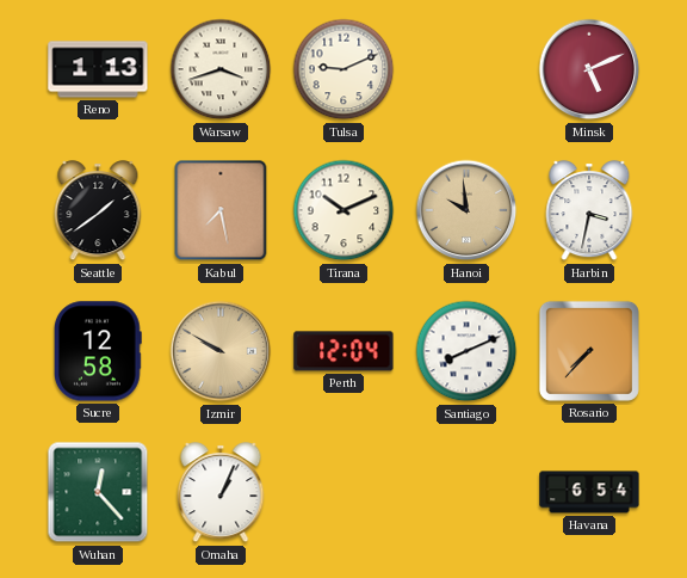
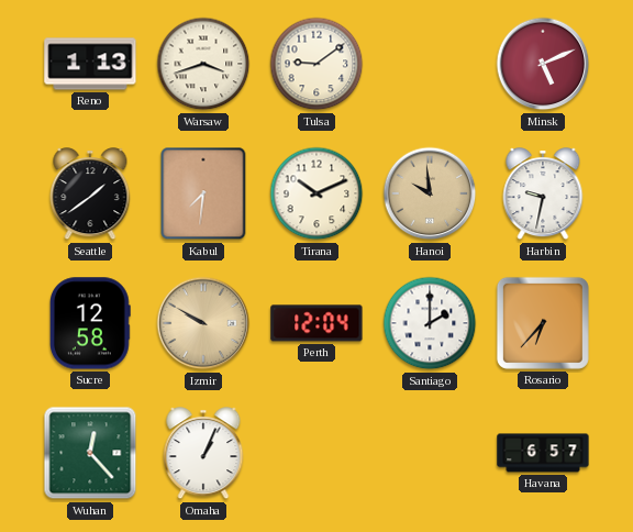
Tulsa: 9:11 -> 9:09
Kabul: 7:28 -> 7:31
Harbin: 3:32 -> 9:32
Santiago: 8:11 -> 2:00
Rosario: 7:37 -> 6:37
Havana: 6:54 -> 6:57
